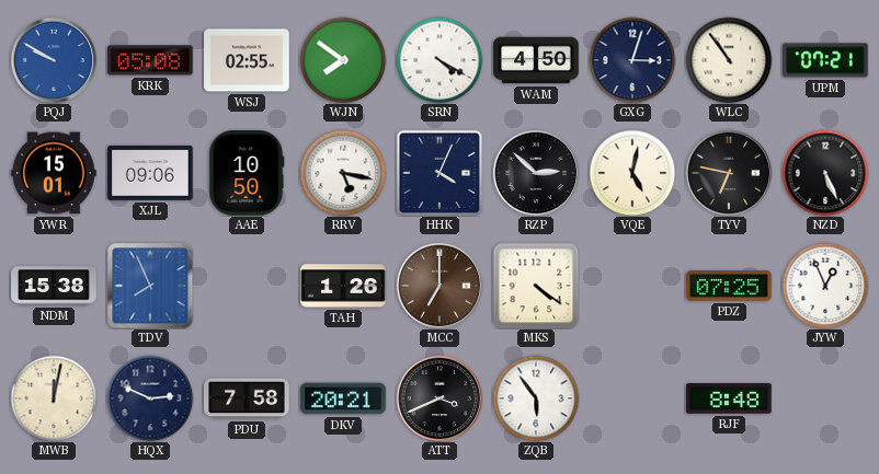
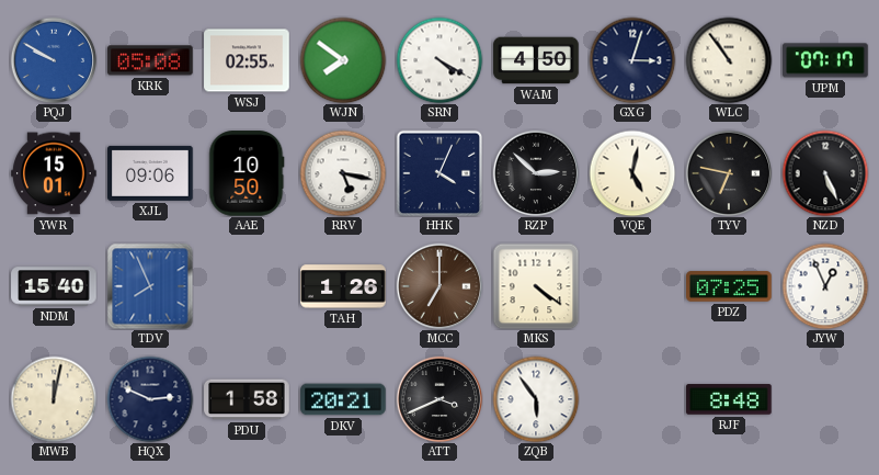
UPM: 07:21 -> 07:17
NDM: 15:38 -> 15:40
PDU: 7:58 -> 1:58
